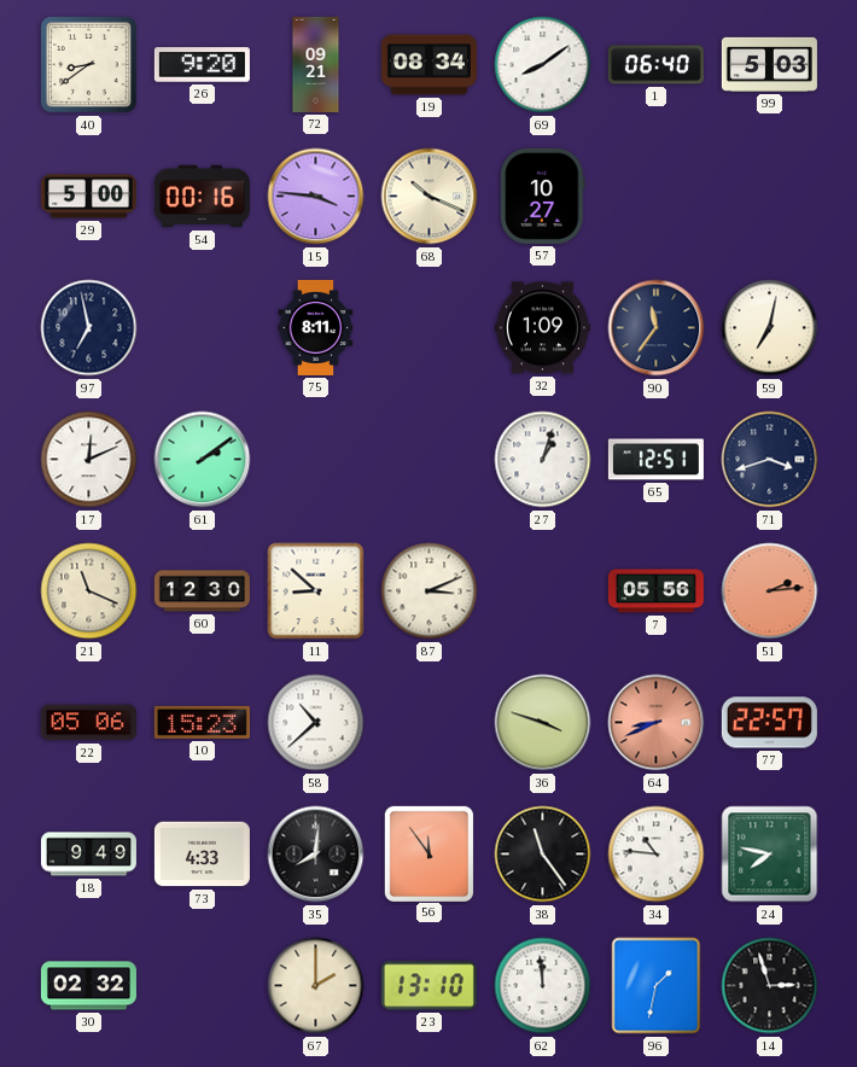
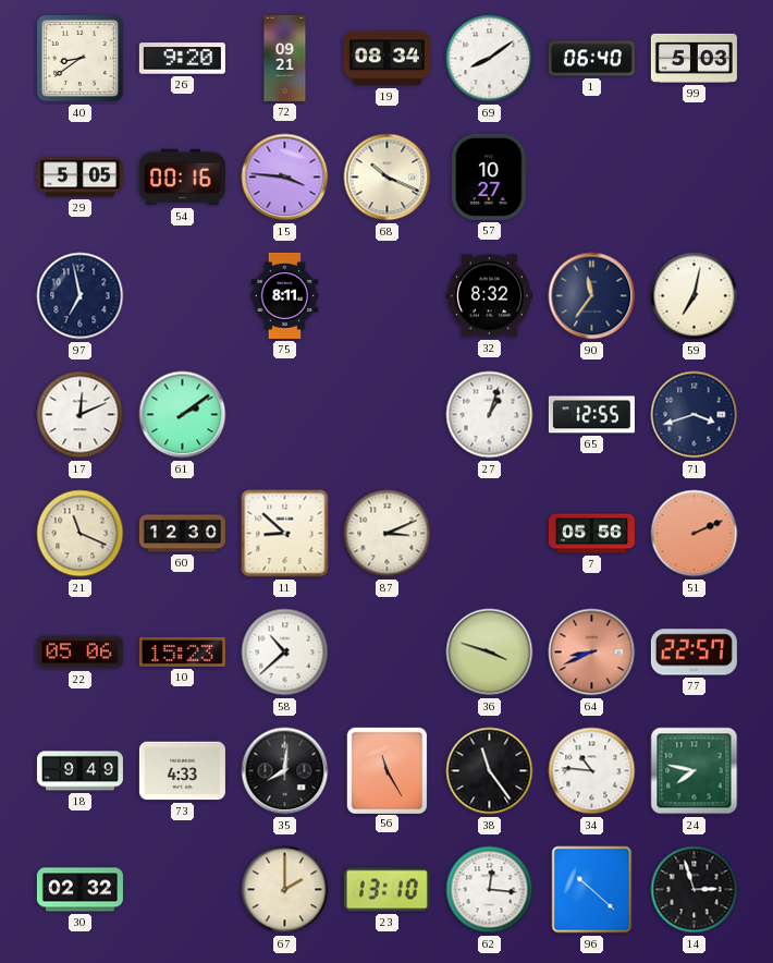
29: 5:00 -> 5:05
32: 1:09 -> 8:32
65: 12:51 -> 12:55
51: 2:14 -> 2:11
56: 11:54 -> 11:25
62: 11:59 -> 12:16
96: 1:32 -> 10:22
